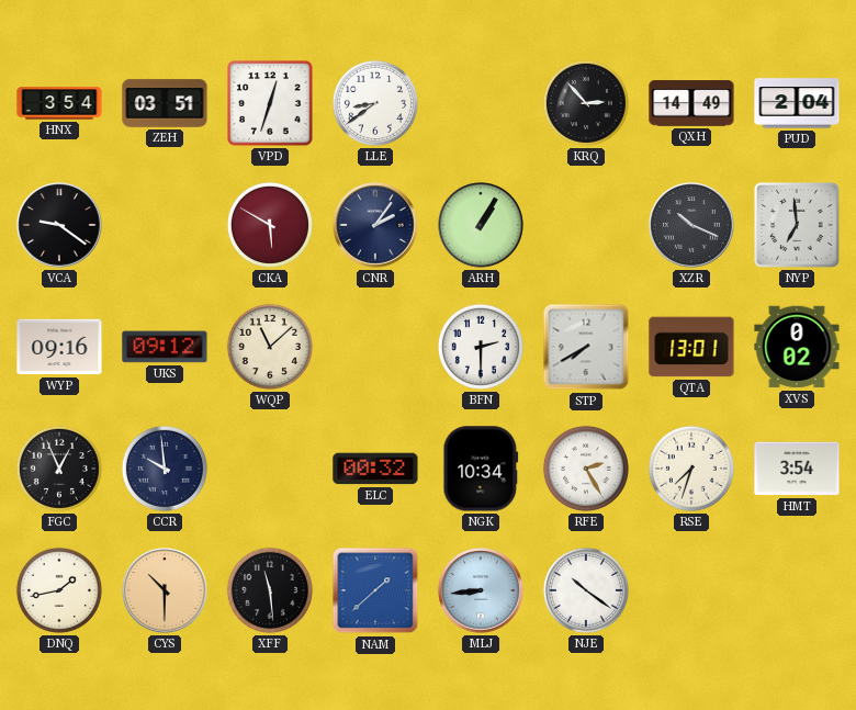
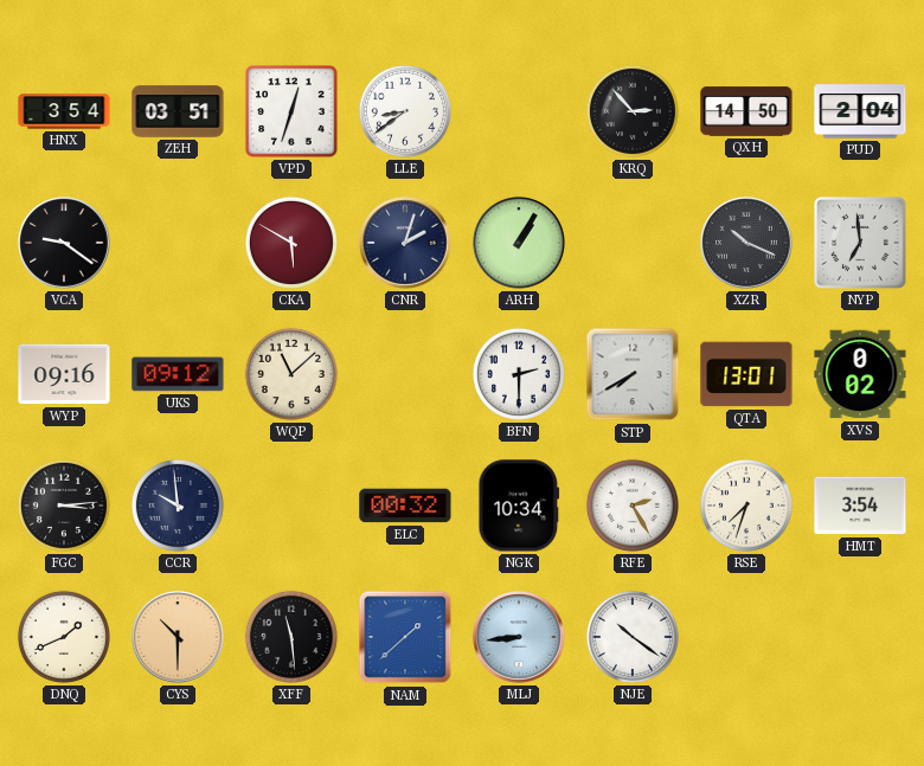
QXH: 14:49 -> 14:50
CNR: 2:06 -> 2:03
FGC: 12:56 -> 3:14
DNQ: 1:43 -> 1:41
